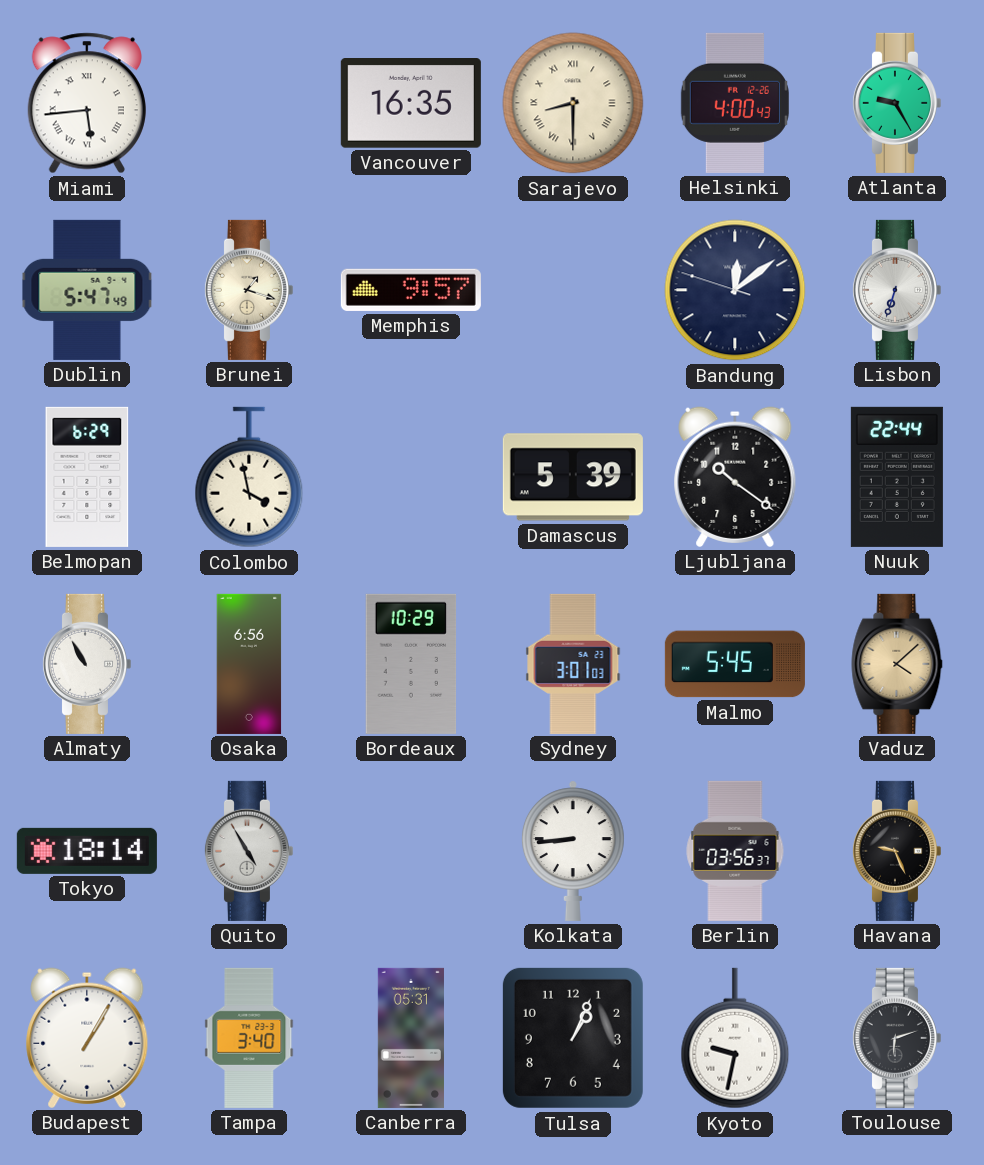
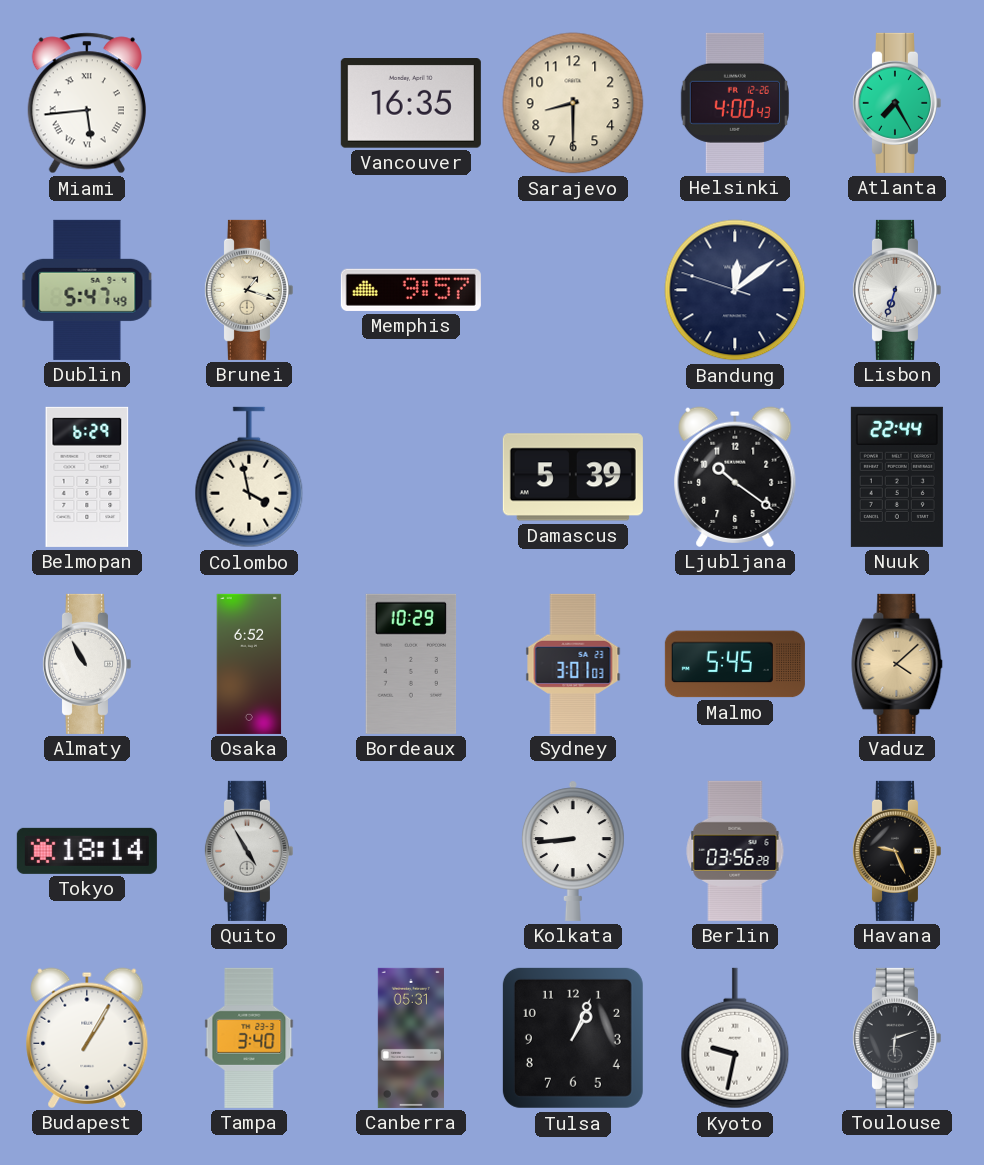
Sarajevo numerals: Roman -> Arabic
Atlanta: 9:25 -> 7:25
Osaka: 6:56 -> 6:52
Berlin: 03:56:37 -> 03:56:28
